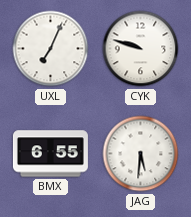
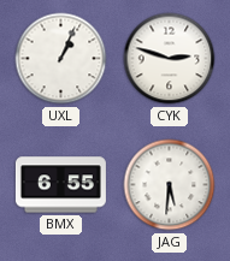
UXL: 7:04 -> 1:04
CYK: 9:48 -> 2:48
